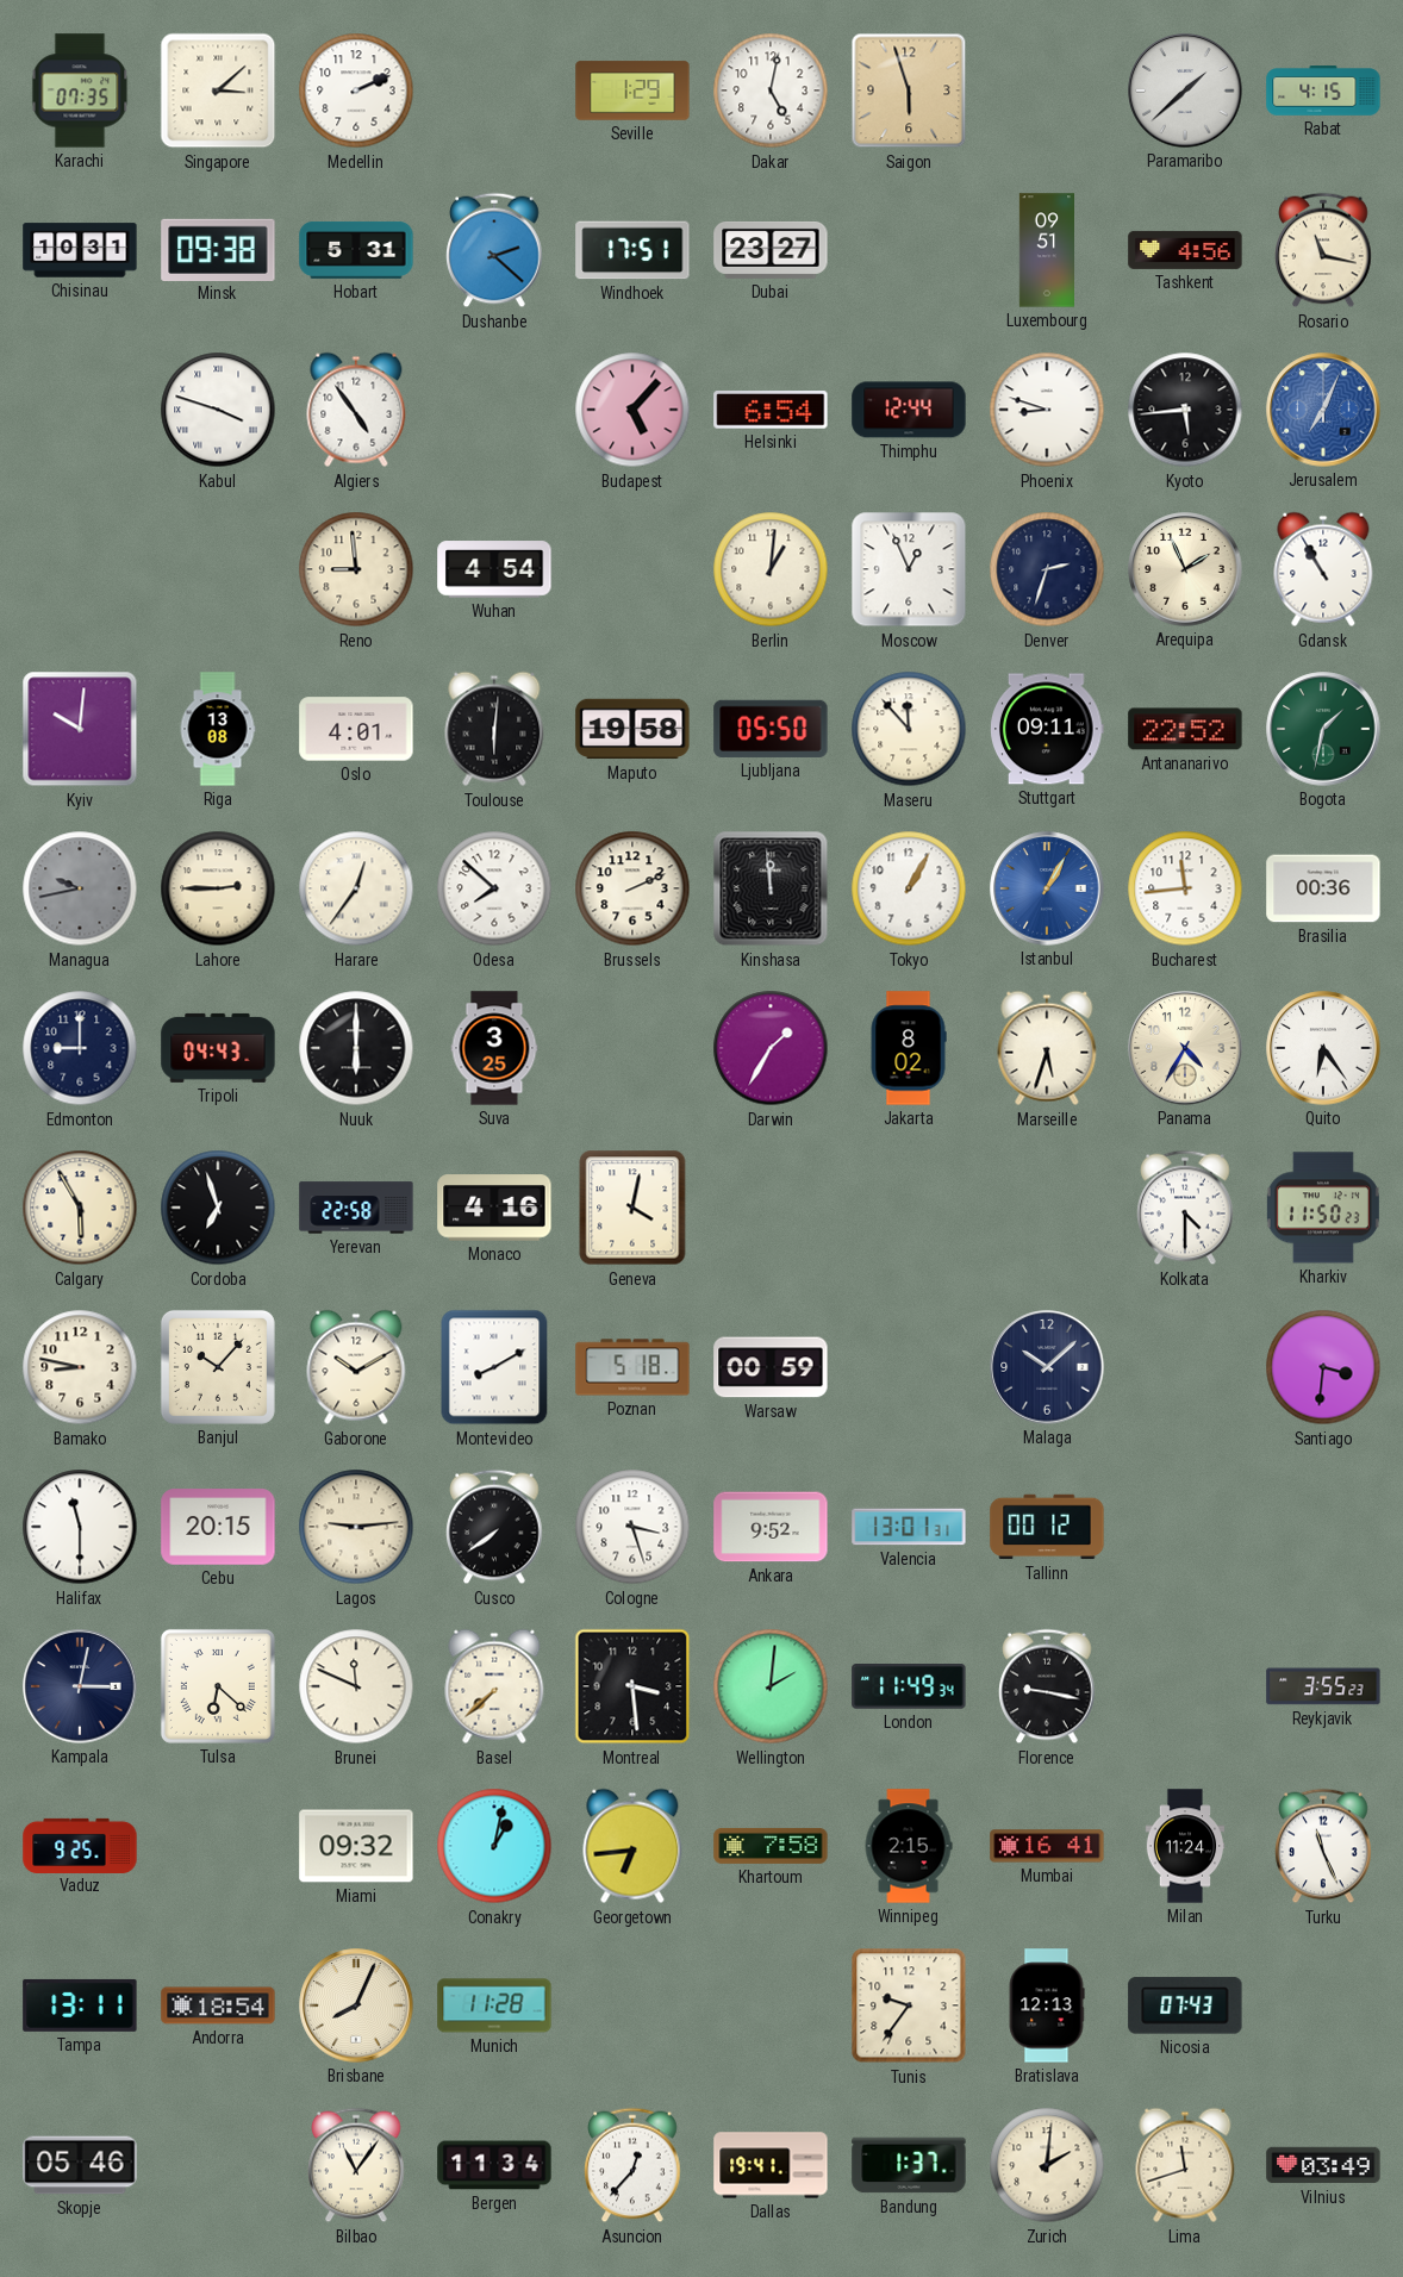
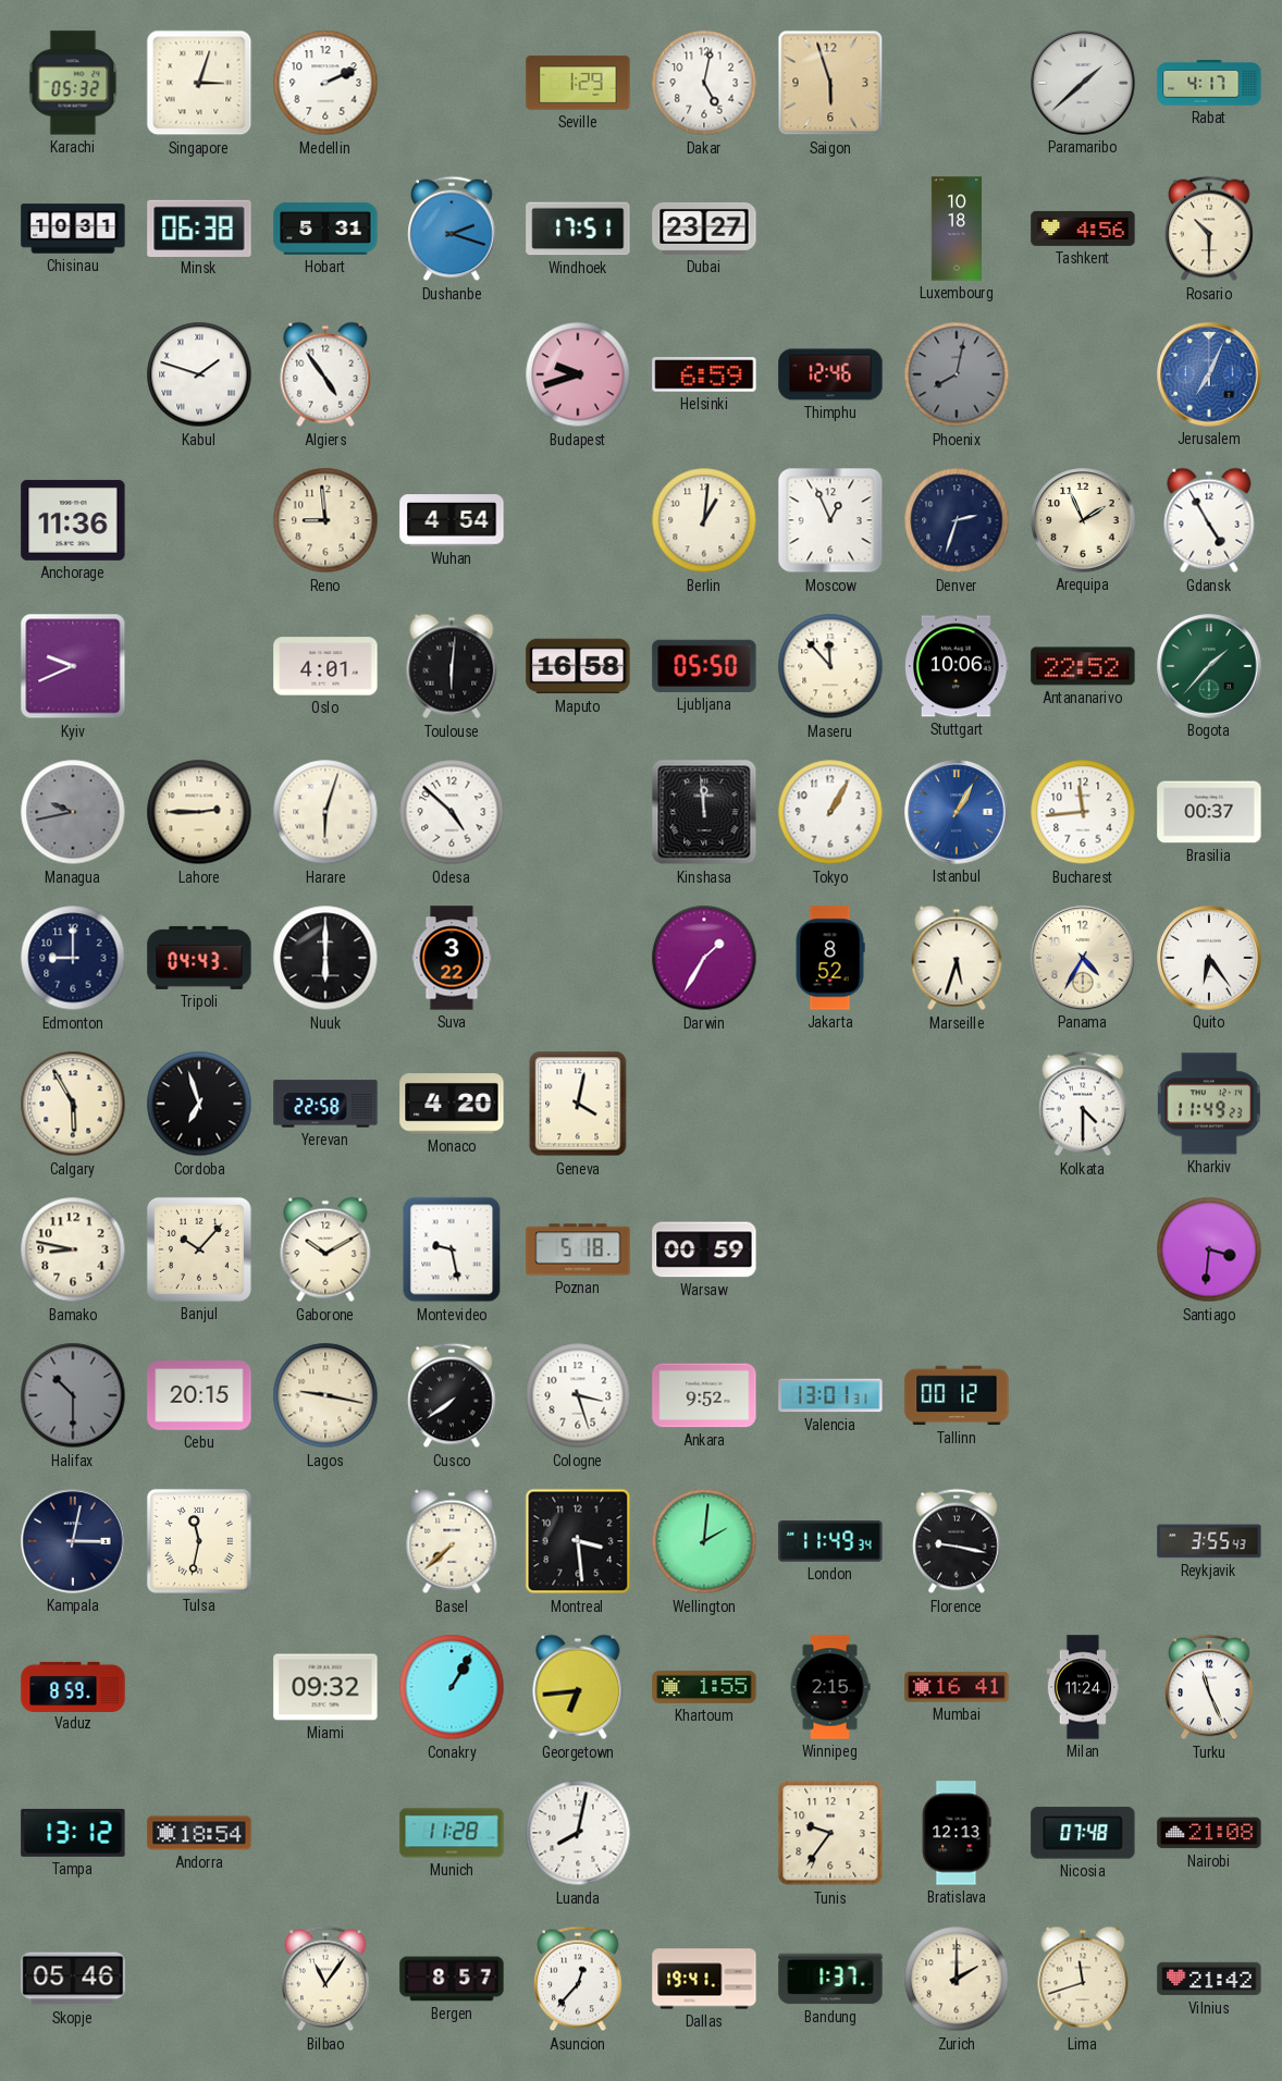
Karachi: 07:35 -> 05:32
Singapore: 3:08 -> 3:03
Rabat: 4:15 -> 4:17
Minsk: 09:38 -> 06:38
Dushanbe: 2:22 -> 2:18
Luxembourg: 09:51 -> 10:18
Rosario: 11:17 -> 10:30
Kabul: 3:48 -> 1:48
Budapest: 5:07 -> 9:42
Helsinki: 6:54 -> 6:59
Thimphu: 12:44 -> 12:46
Phoenix: 8:48 -> 8:02
Phoenix dial: white -> grey
Kyoto: 5:44 -> none
Anchorage: none -> 11:36
Gdansk: 10:55 -> 4:55
Kyiv: 10:01 -> 9:41
Riga: 13:08 -> none
Maputo: 19:58 -> 16:58
Stuttgart: 09:11 -> 10:06
Bogota: 1:32 -> 1:37
Harare: 12:36 -> 6:03
Odesa: 7:52 -> 4:52
Brussels: 2:11 -> none
Brasilia: 00:36 -> 00:37
Suva: 3:25 -> 3:22
Jakarta: 8:02 -> 8:52
Monaco: 4:16 -> 4:20
Kharkiv: 11:50 -> 11:49
Montevideo: 8:10 -> 9:28
Malaga: 10:08 -> none
Halifax: 11:30 -> 10:30
Halifax dial: white -> grey
Lagos: 9:14 -> 9:17
Tulsa: 6:22 -> 11:32
Brunei: 11:49 -> none
Reykjavik: 3:55:23 -> 3:55:43
Vaduz: 9:25 -> 8:59
Conakry: 1:02 -> 1:05
Khartoum: 7:58 -> 1:55
Tampa: 13:11 -> 13:12
Brisbane: 8:04 -> none
Luanda: none -> 8:02
Nicosia: 07:43 -> 07:48
Nairobi: none -> 21:08
Bergen: 11:34 -> 8:57
Zurich: 2:01 -> 2:00
Vilnius: 03:49 -> 21:42
